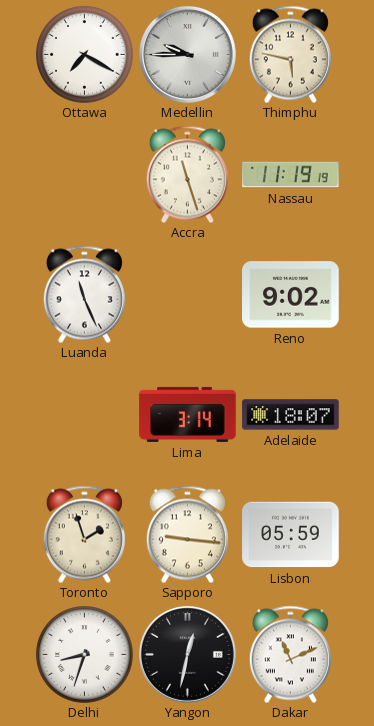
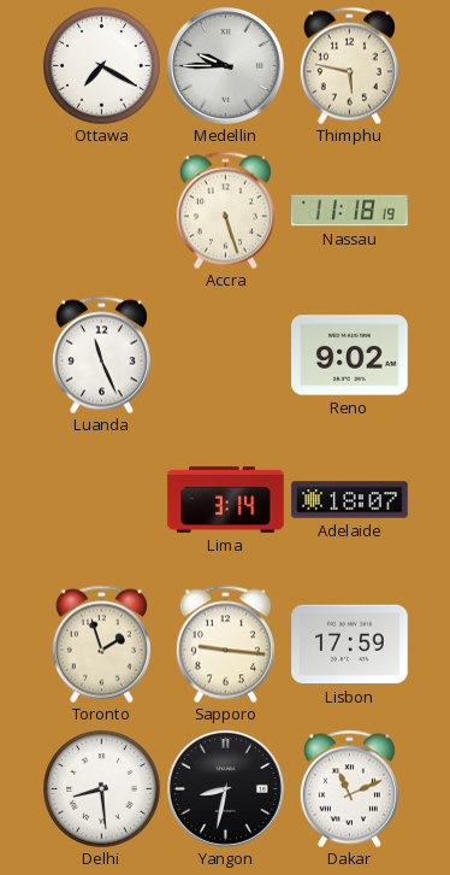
Accra: 11:27 -> 5:27
Nassau: 11:19 -> 11:18
Lisbon: 05:59 -> 17:59
Delhi: 8:33 -> 8:29
Yangon: 12:32 -> 8:32
